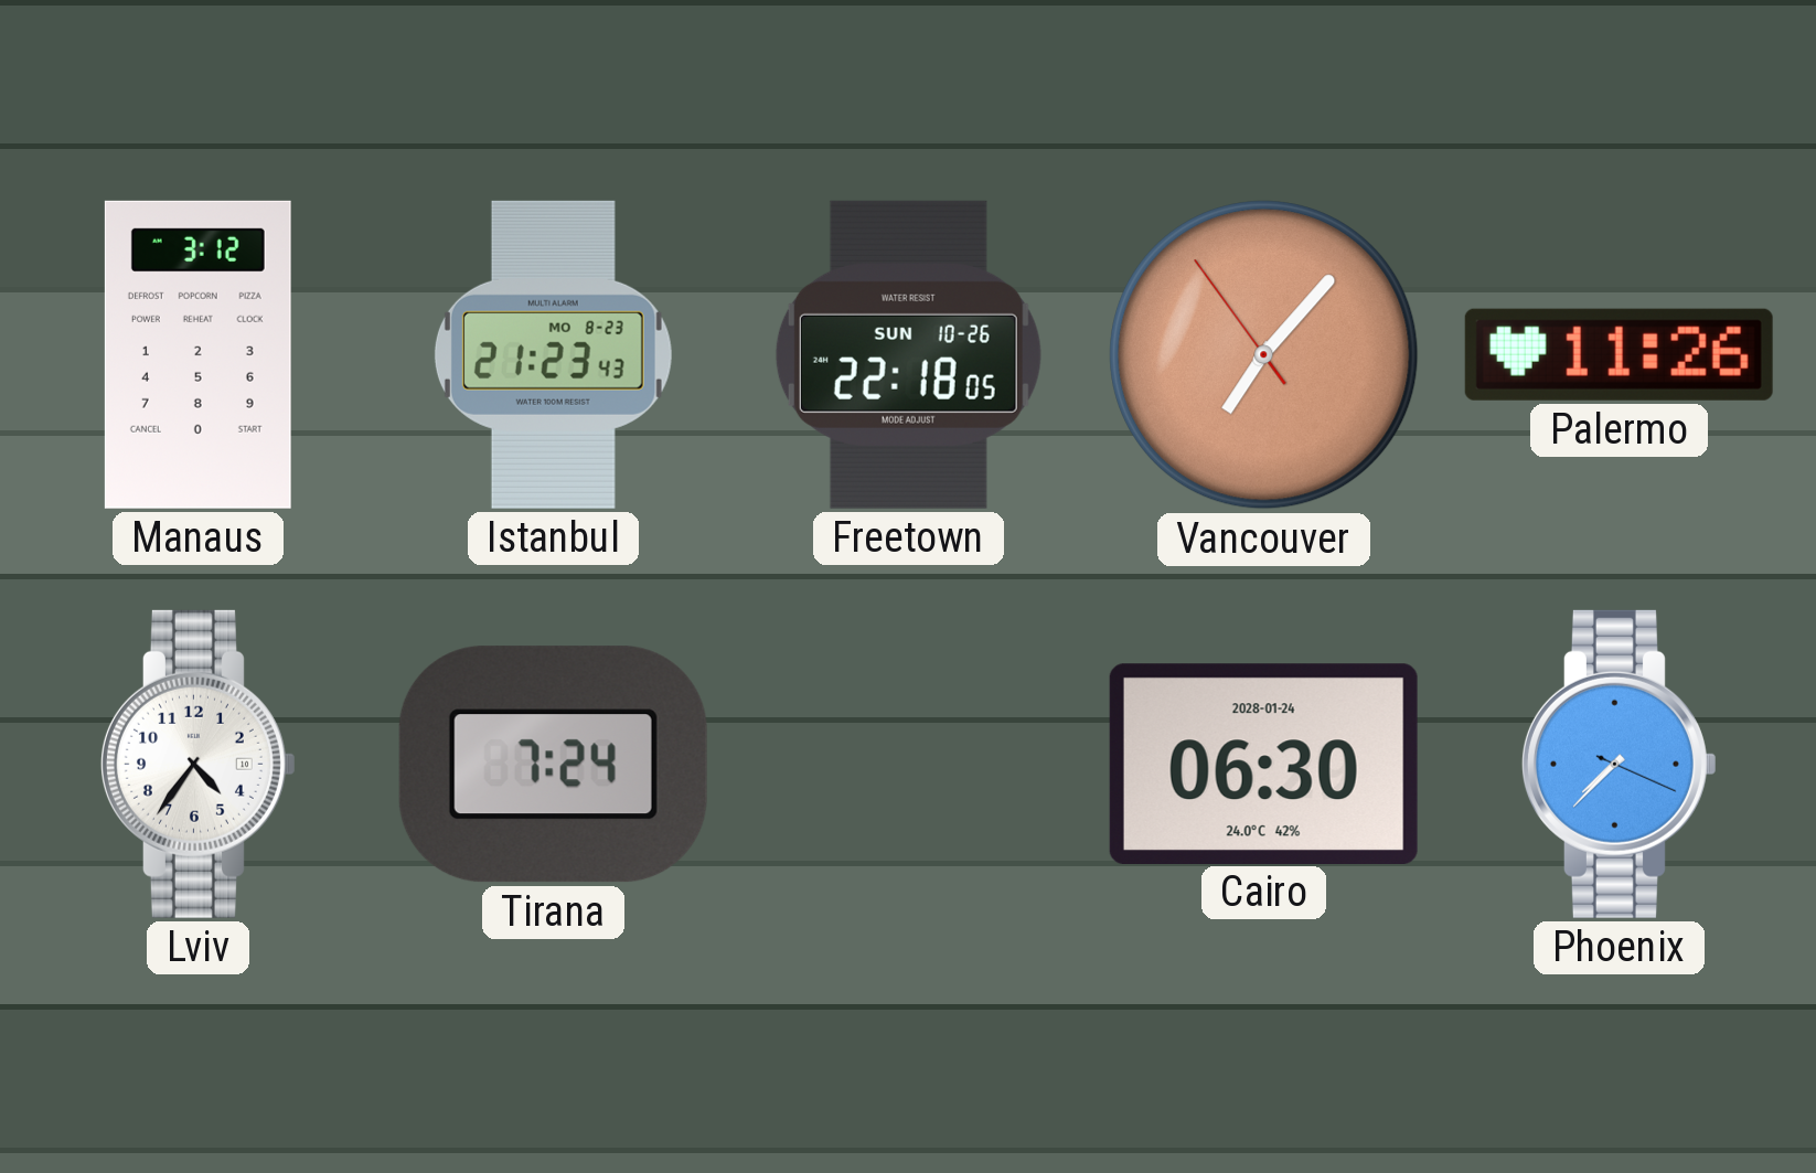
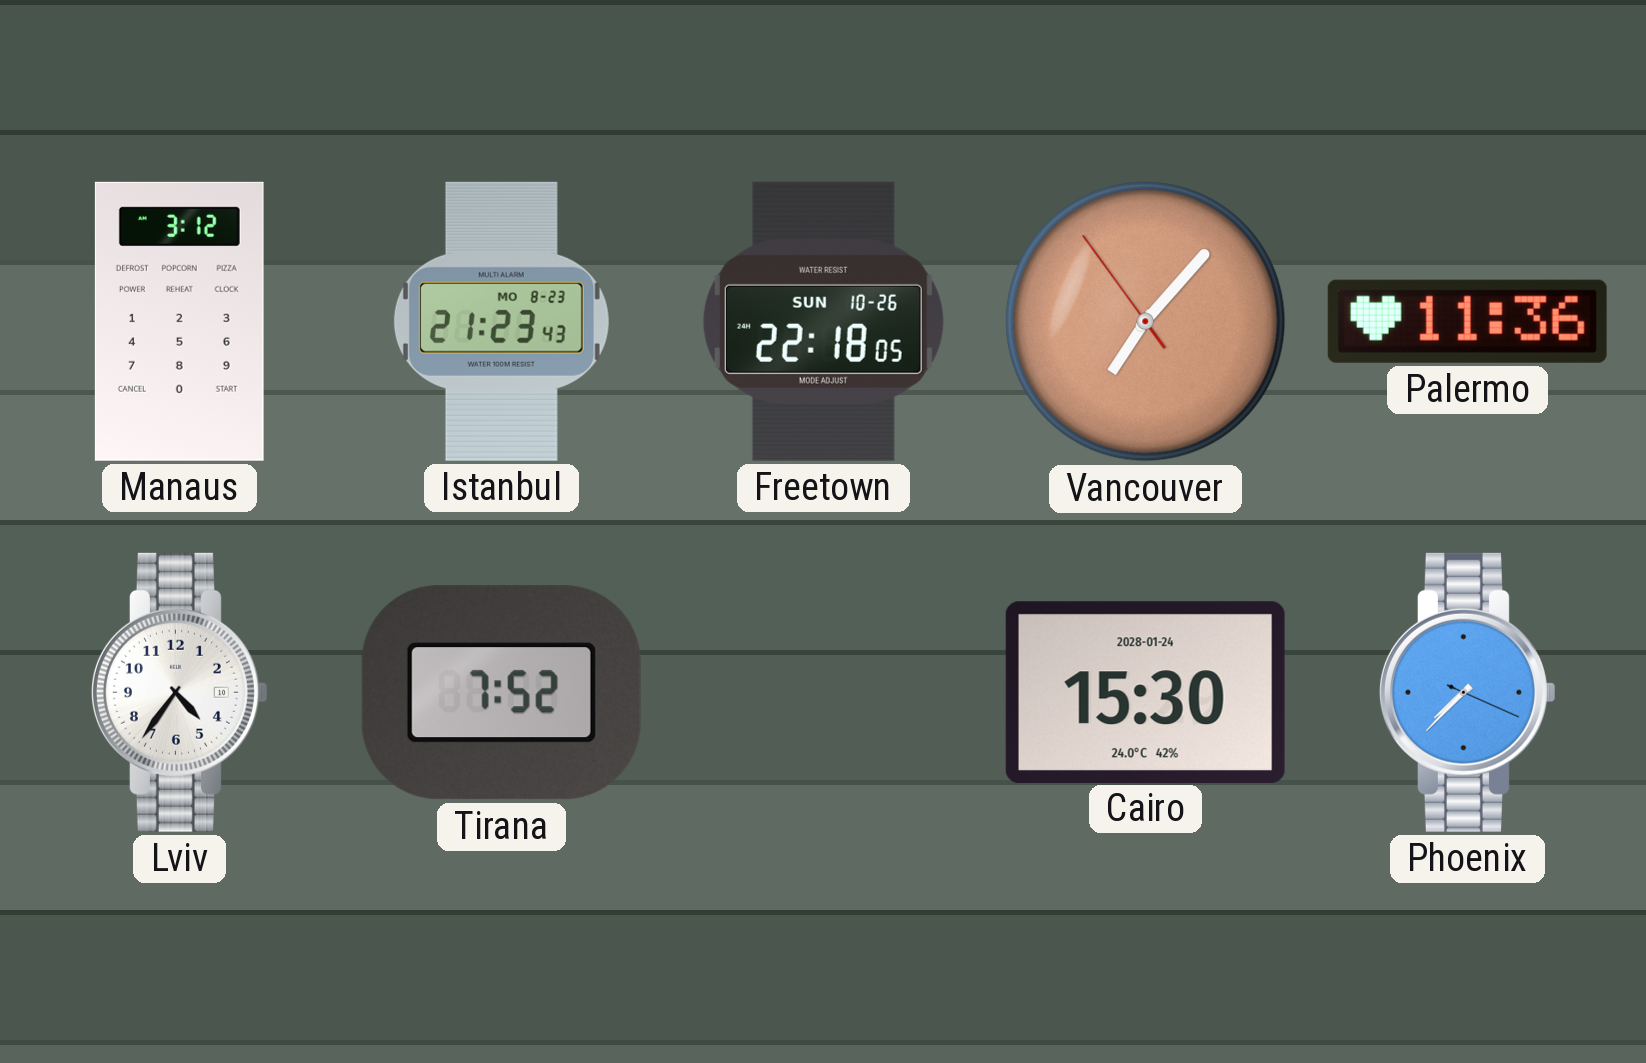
Palermo: 11:26 -> 11:36
Tirana: 7:24 -> 7:52
Cairo: 06:30 -> 15:30
